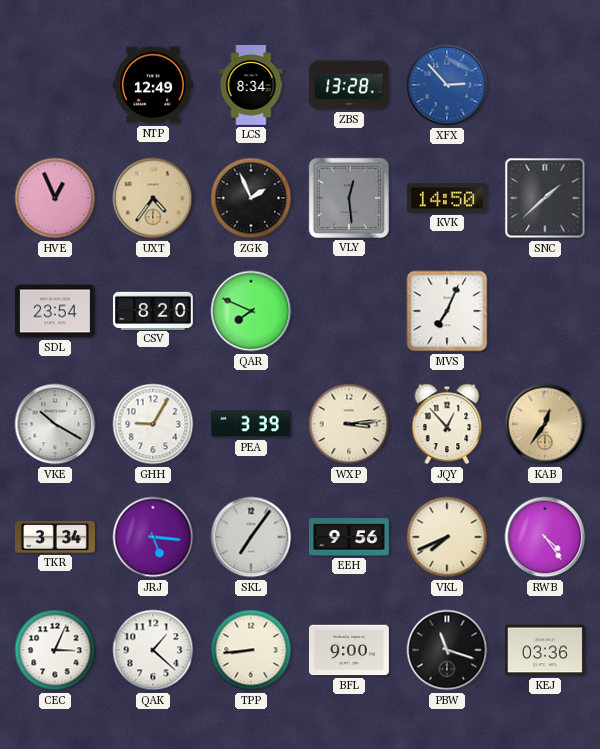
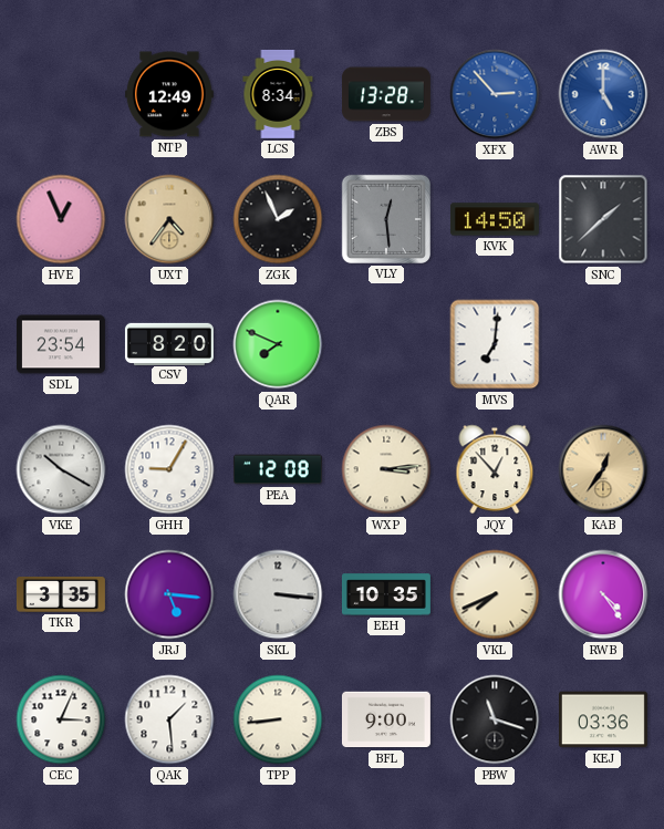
AWR: none -> 5:00
MVS: 7:04 -> 7:01
PEA: 3:39 -> 12:08
TKR: 3:34 -> 3:35
SKL: 7:06 -> 3:16
EEH: 9:56 -> 10:35
QAK: 1:22 -> 1:29
